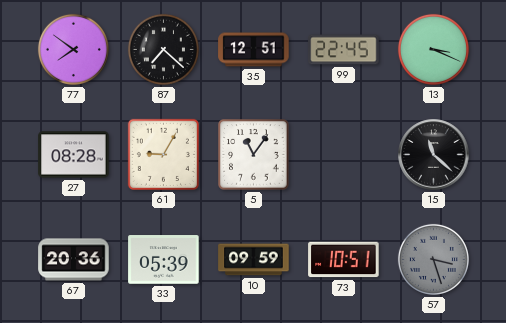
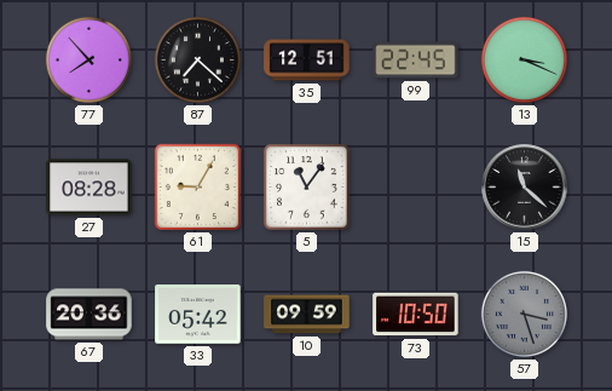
77: 7:51 -> 7:53
33: 05:39 -> 05:42
73: 10:51 -> 10:50
